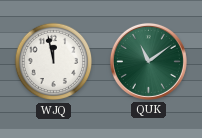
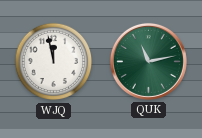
QUK: 11:09 -> 11:13
